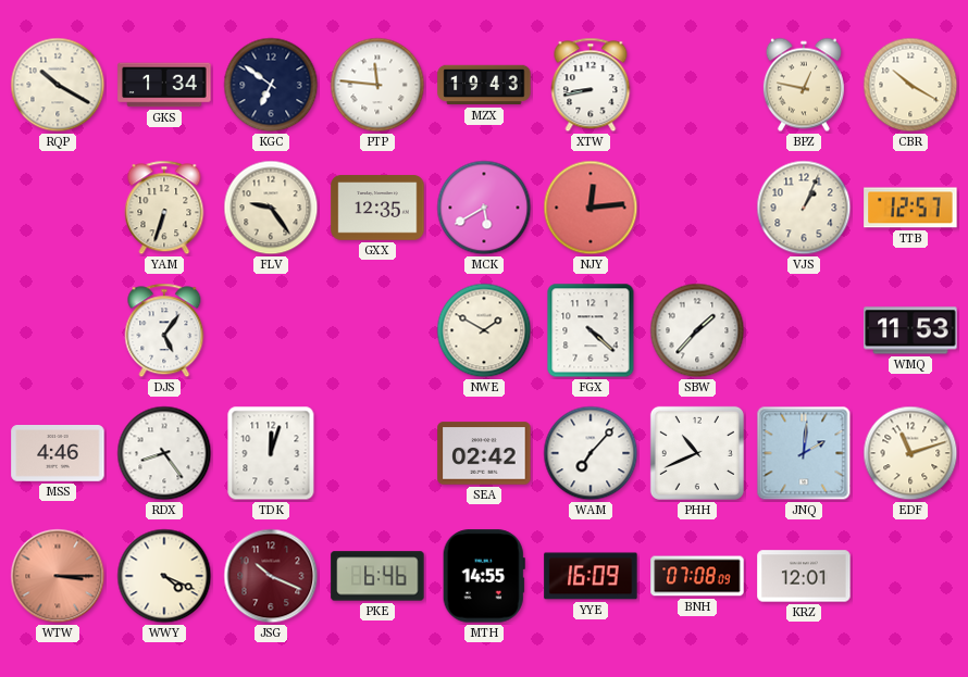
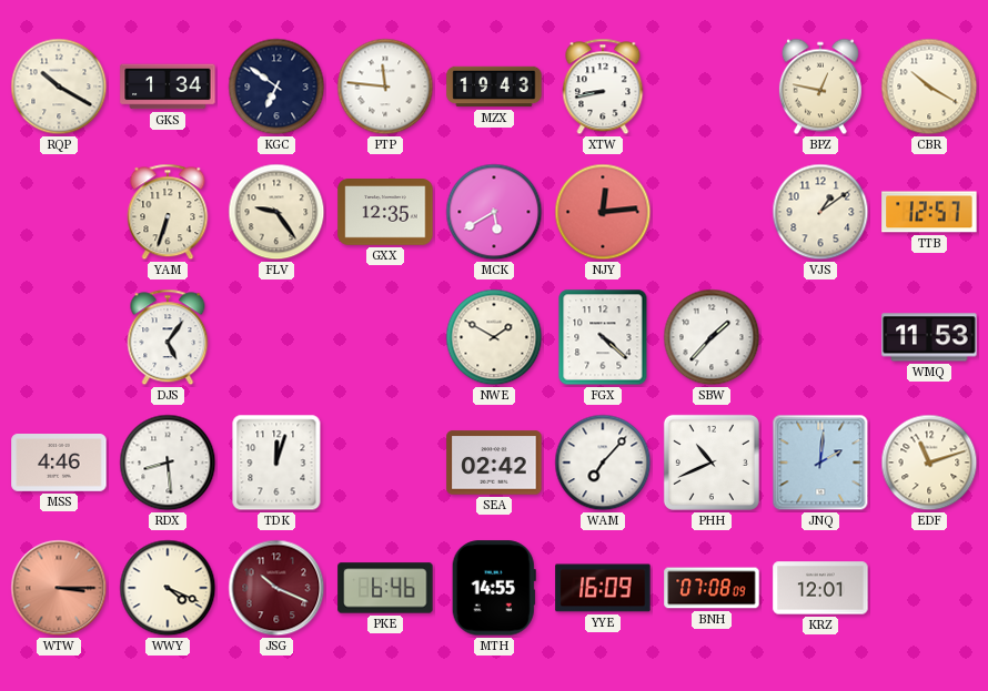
VJS: 1:04 -> 1:09
RDX: 8:24 -> 8:29
